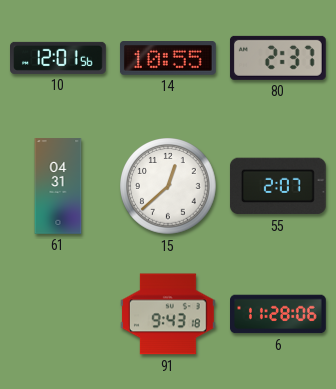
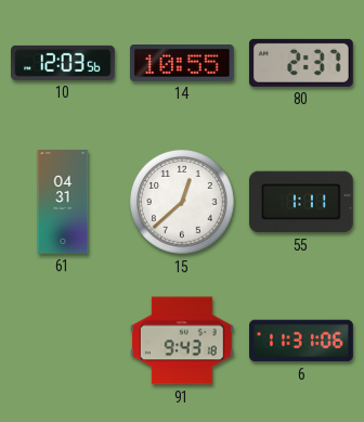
10: 12:01 -> 12:03
55: 2:07 -> 1:11
6: 11:28 -> 11:31
